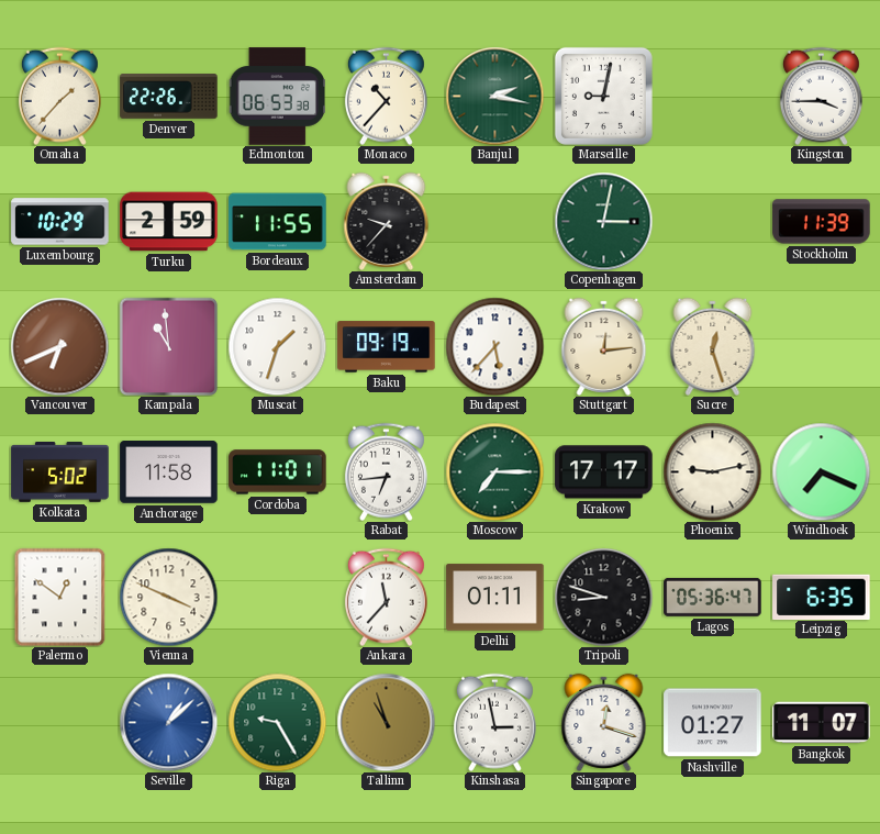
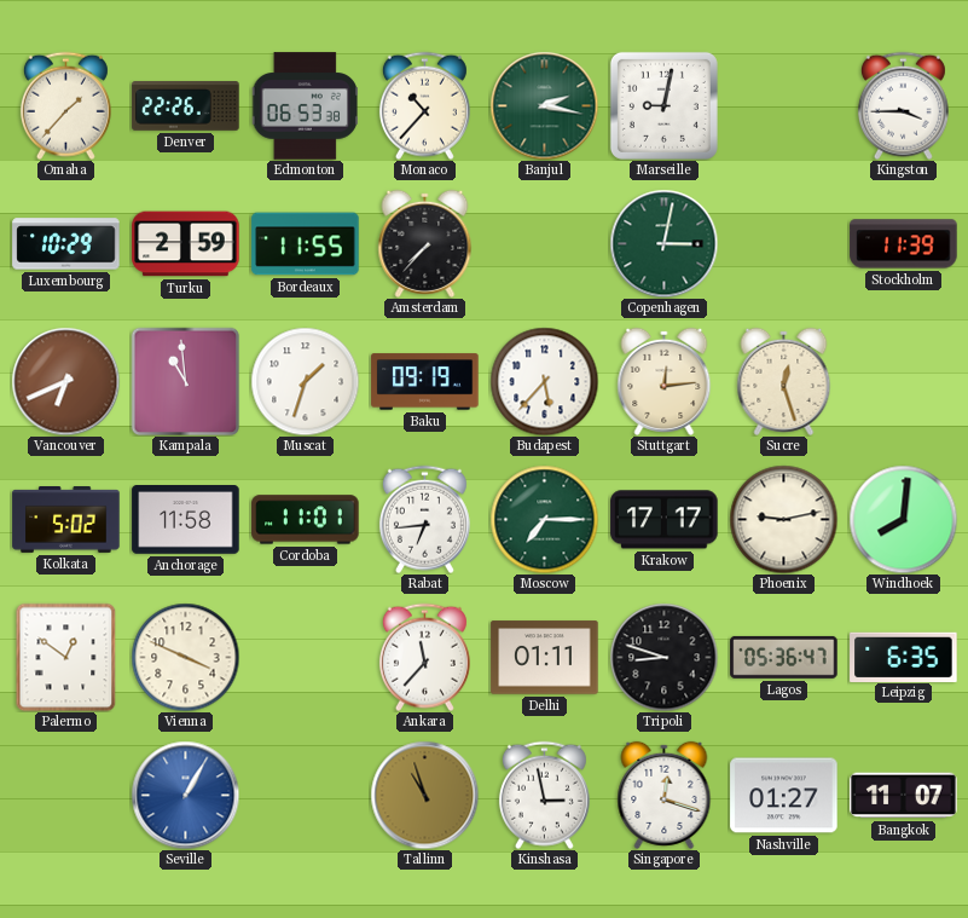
Amsterdam: 9:37 -> 7:37
Windhoek: 7:19 -> 8:01
Seville: 1:08 -> 1:05
Riga: 9:25 -> none
